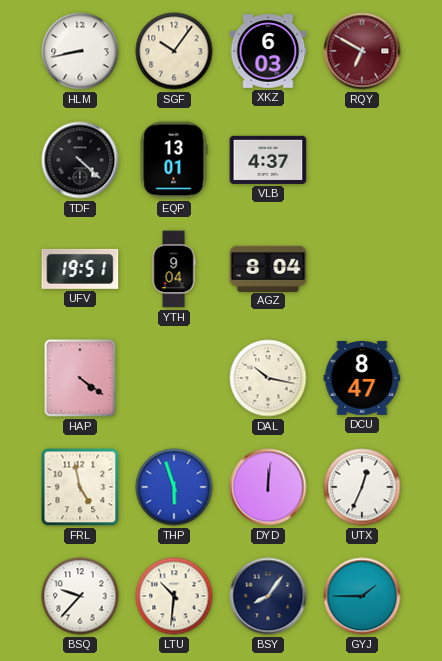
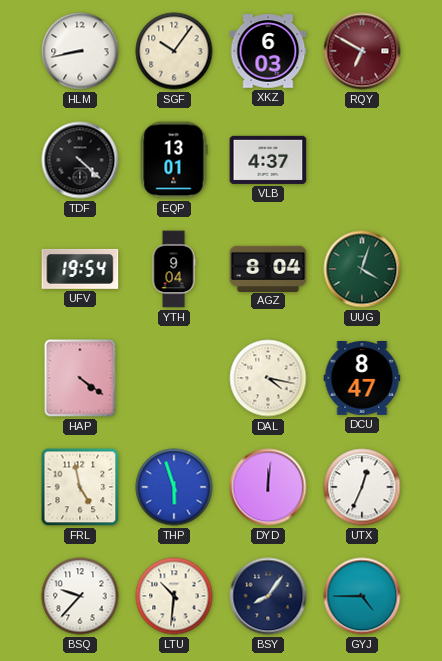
UFV: 19:51 -> 19:54
UUG: none -> 4:03
DAL: 10:17 -> 4:17
GYJ: 1:45 -> 4:45
